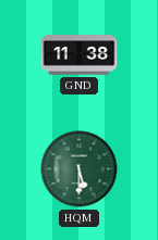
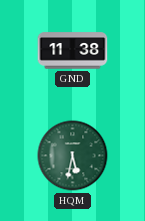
HQM: 5:30 -> 5:32
